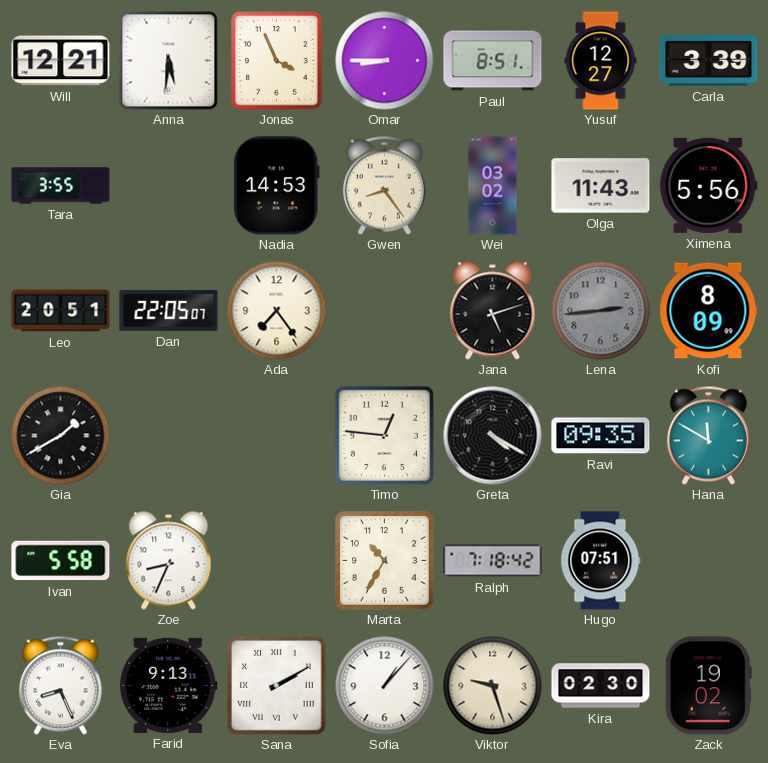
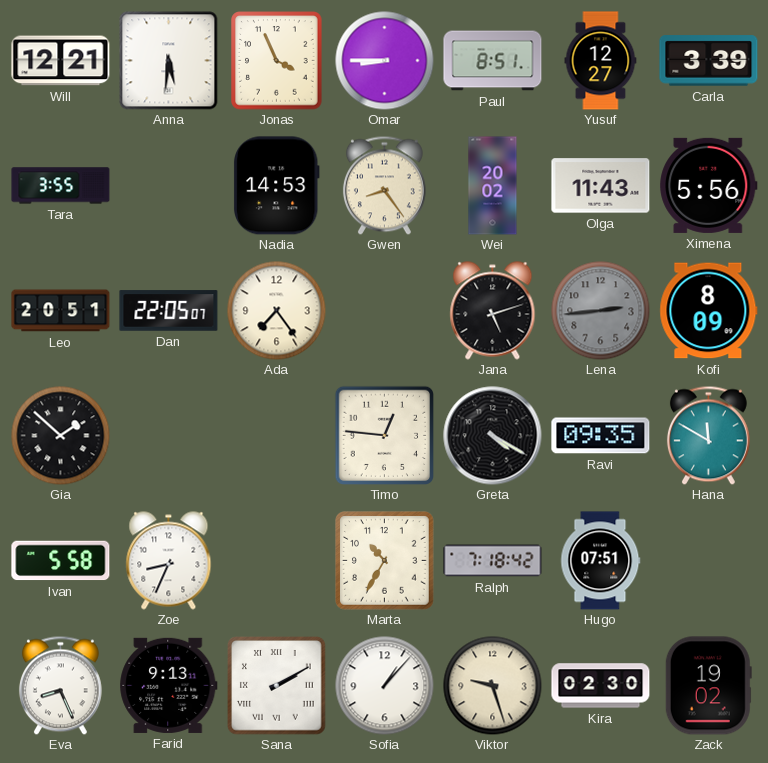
Wei: 03:02 -> 20:02
Gia: 1:40 -> 1:52
